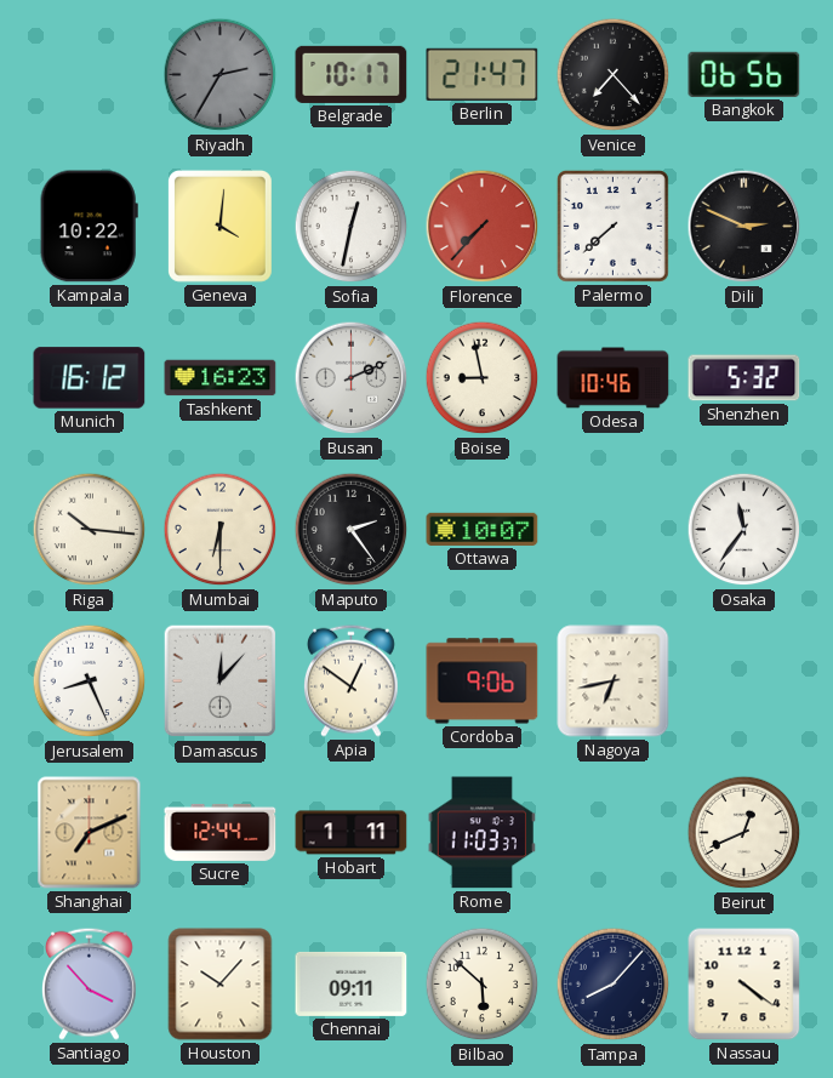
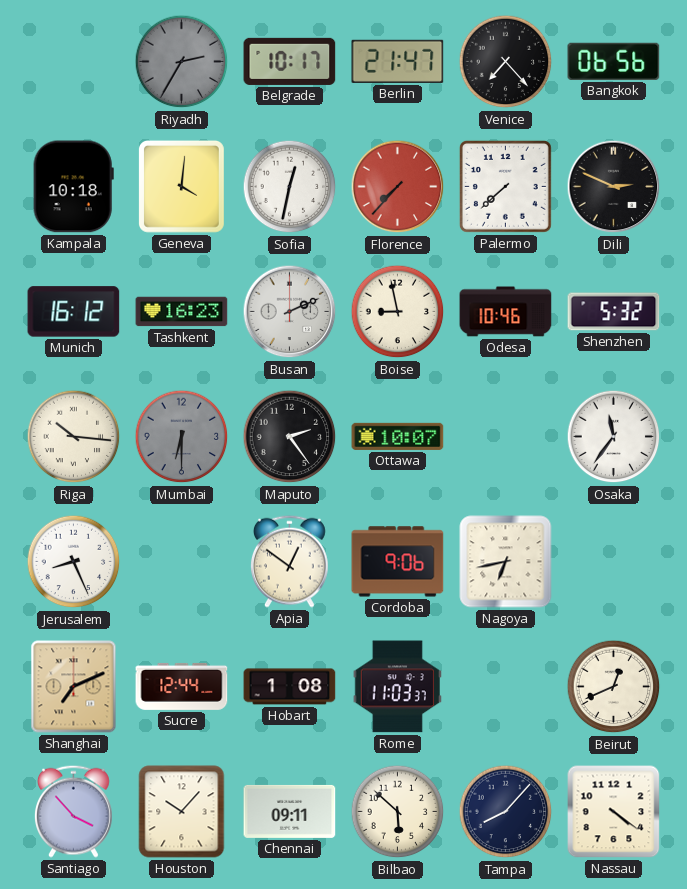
Kampala: 10:22 -> 10:18
Mumbai dial: cream -> grey
Damascus: 12:07 -> none
Hobart: 1:11 -> 1:08
